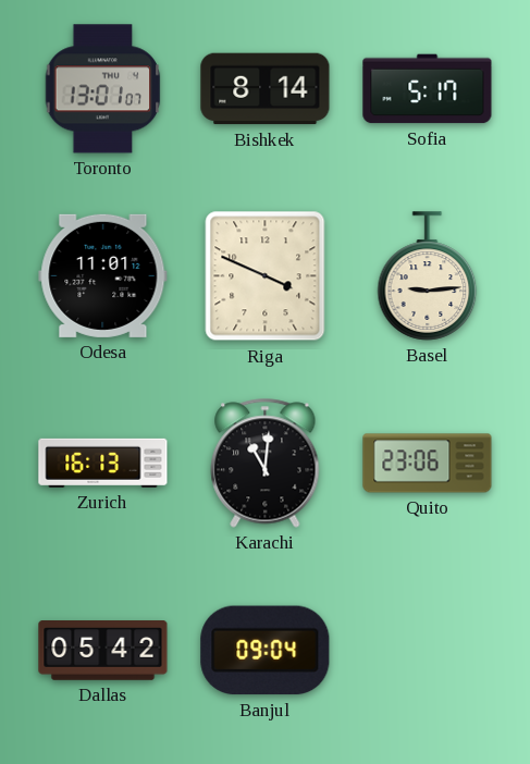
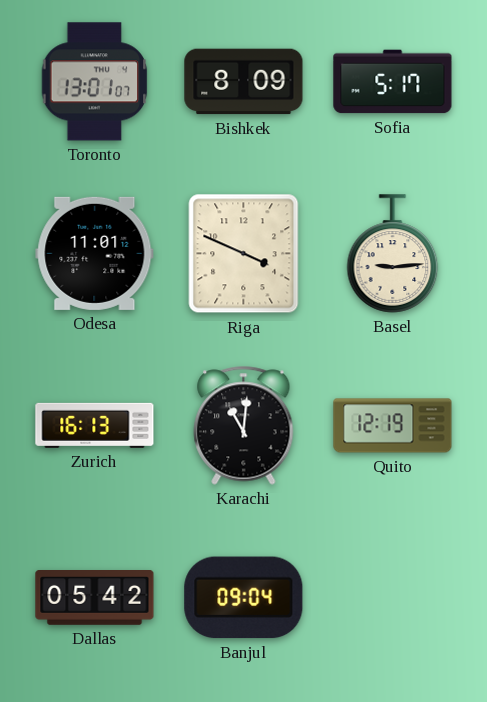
Bishkek: 8:14 -> 8:09
Quito: 23:06 -> 12:19
